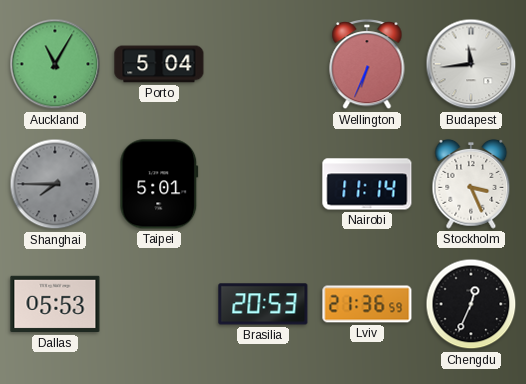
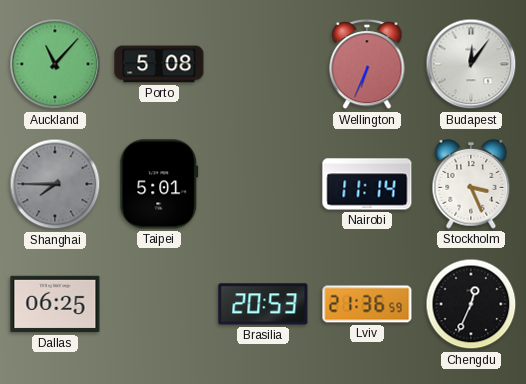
Auckland: 11:05 -> 11:07
Porto: 5:04 -> 5:08
Budapest: 11:44 -> 12:06
Dallas: 05:53 -> 06:25
